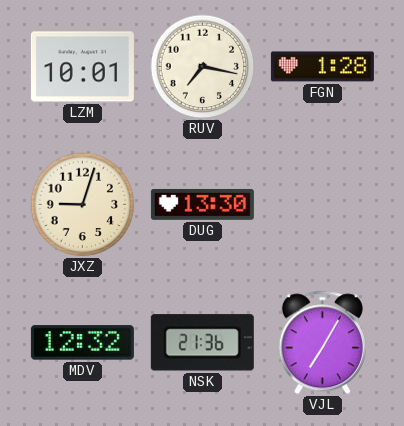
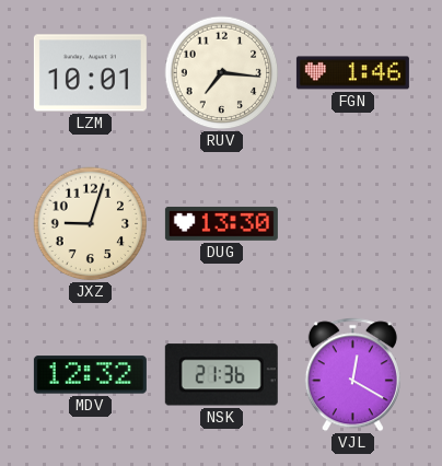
RUV: 7:17 -> 7:16
FGN: 1:28 -> 1:46
VJL: 7:05 -> 12:20
